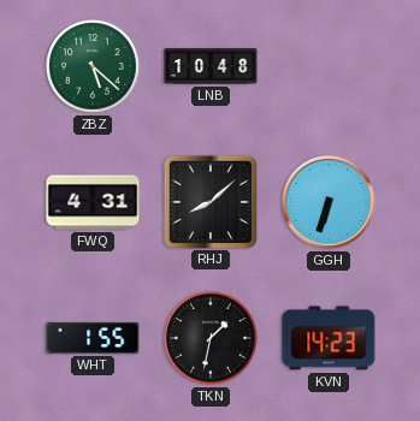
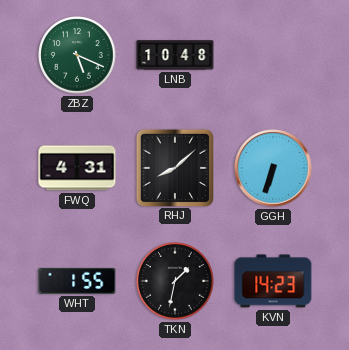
ZBZ: 5:22 -> 5:19
